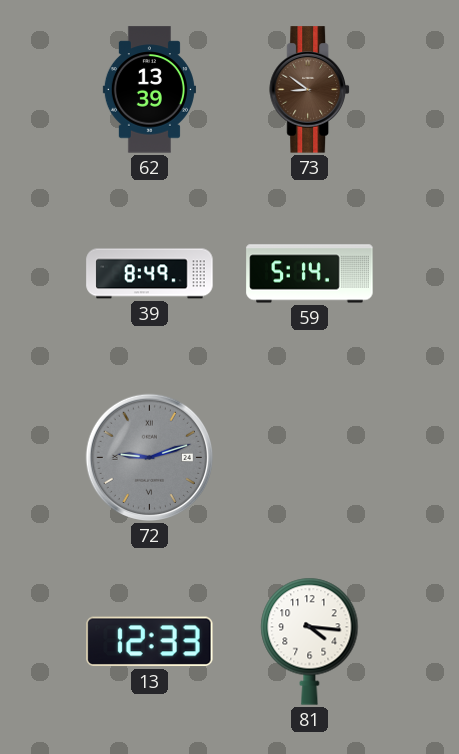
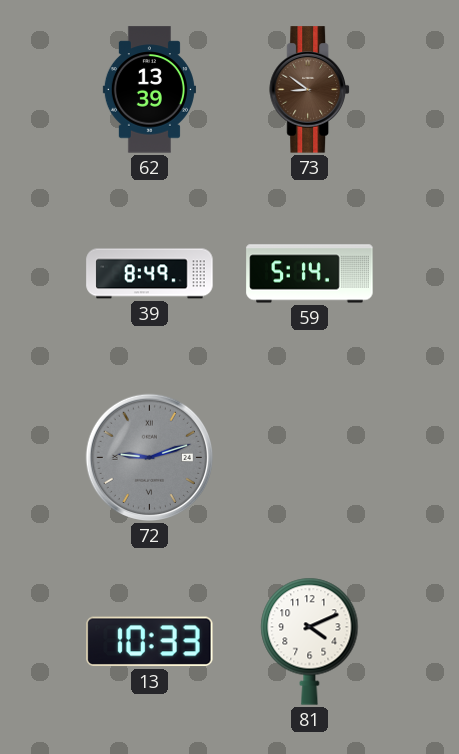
13: 12:33 -> 10:33
81: 4:16 -> 4:11
